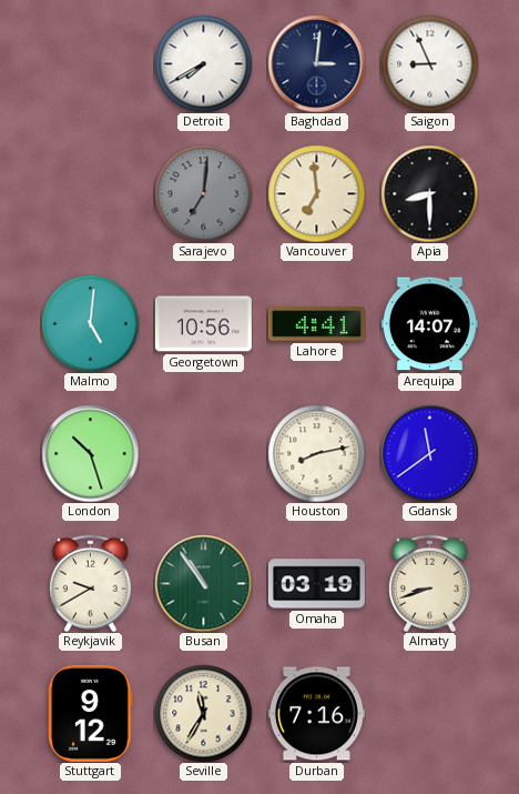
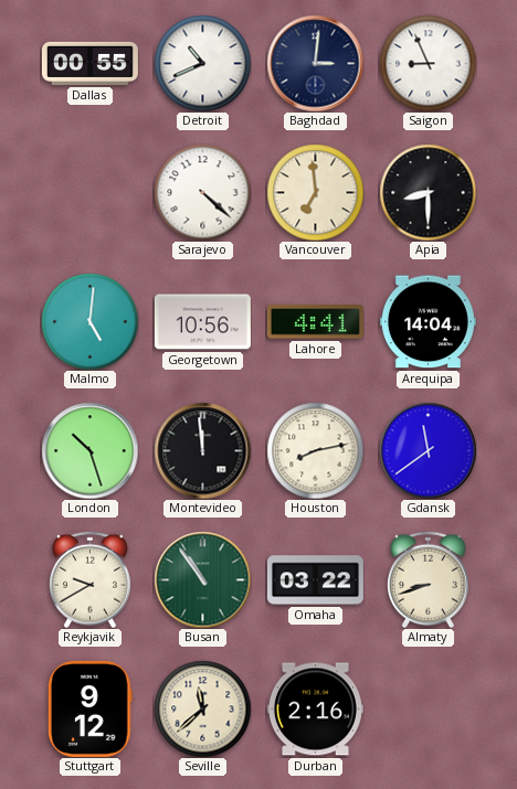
Dallas: none -> 00:55
Detroit: 7:40 -> 10:41
Sarajevo: 7:01 -> 4:22
Sarajevo dial: grey -> white
Arequipa: 14:07 -> 14:04
Montevideo: none -> 11:59
Omaha: 03:19 -> 03:22
Seville: 11:35 -> 11:38
Durban: 7:16 -> 2:16
